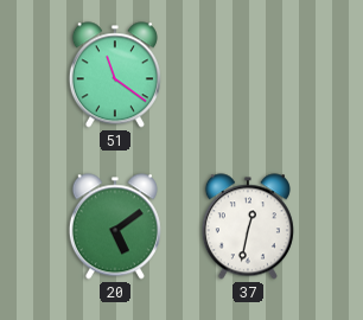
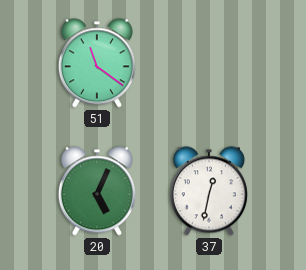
20: 5:09 -> 5:04
